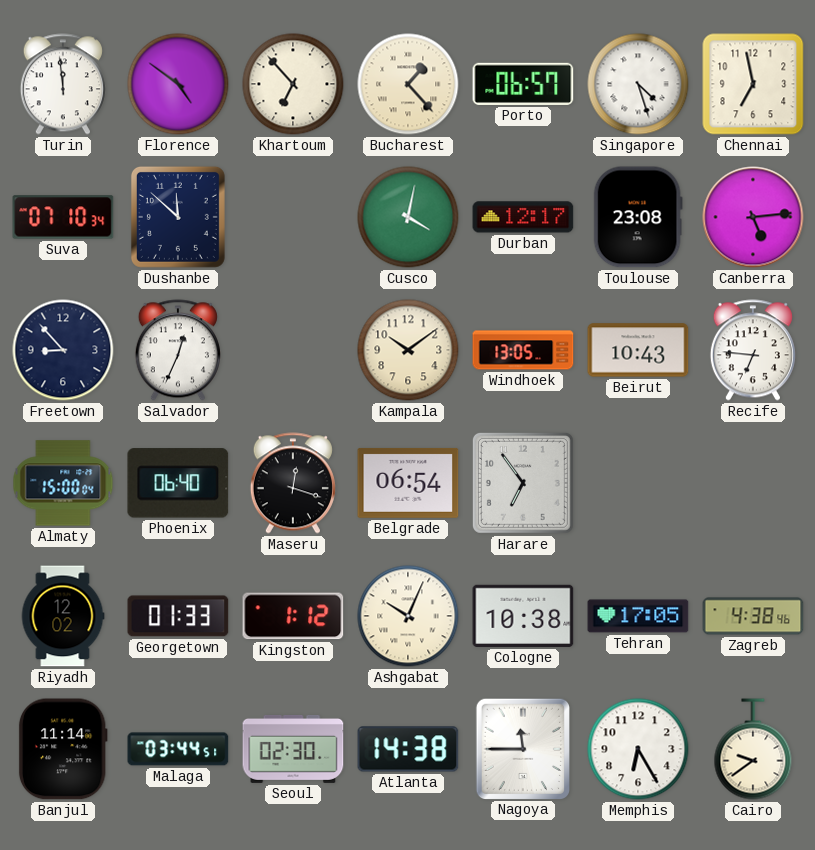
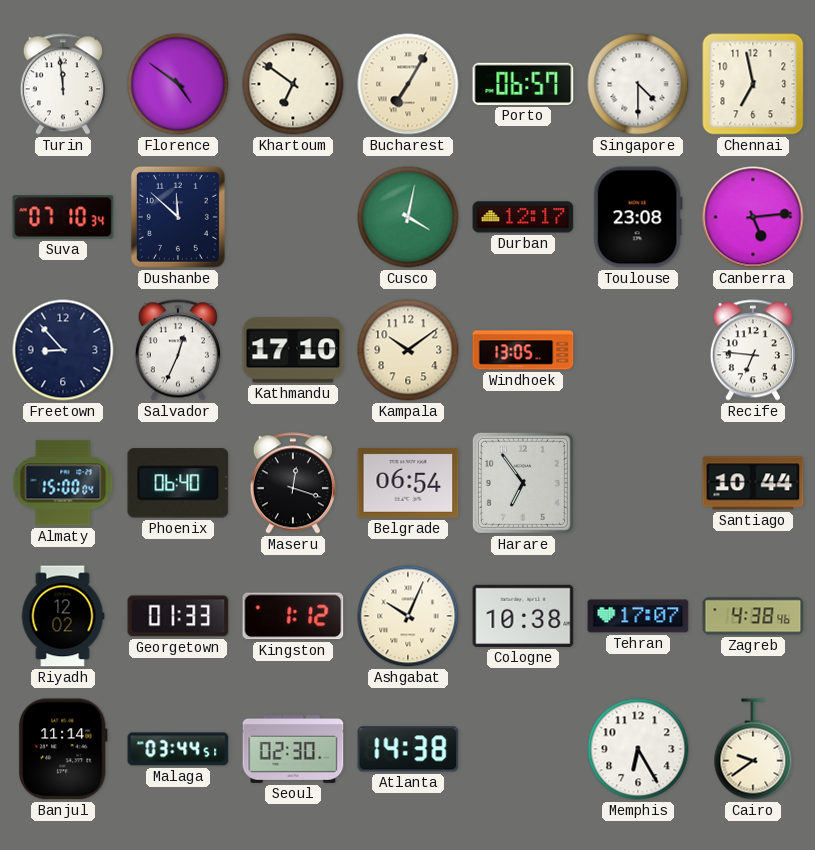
Khartoum: 6:53 -> 6:51
Bucharest: 1:23 -> 7:05
Singapore: 4:27 -> 4:30
Kathmandu: none -> 17:10
Beirut: 10:43 -> none
Santiago: none -> 10:44
Tehran: 17:05 -> 17:07
Nagoya: 11:45 -> none
